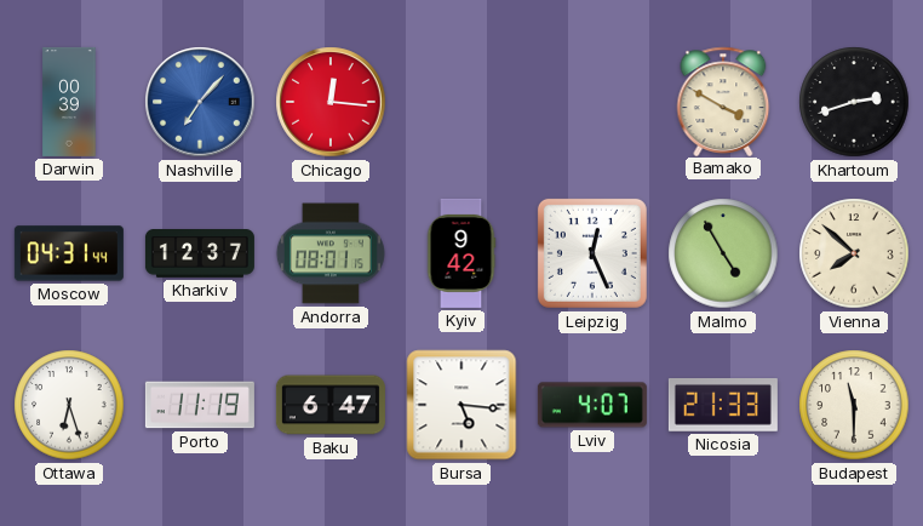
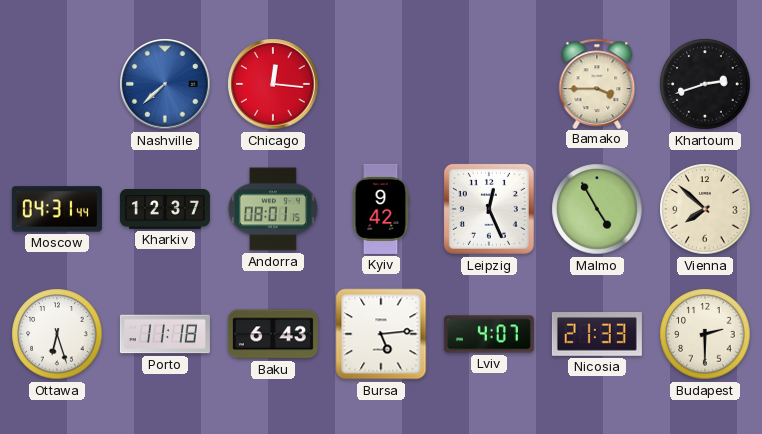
Darwin: 00:39 -> none
Nashville: 7:07 -> 7:38
Bamako: 3:50 -> 3:45
Porto: 11:19 -> 11:18
Baku: 6:47 -> 6:43
Bursa: 5:16 -> 5:14
Budapest: 11:30 -> 2:30
